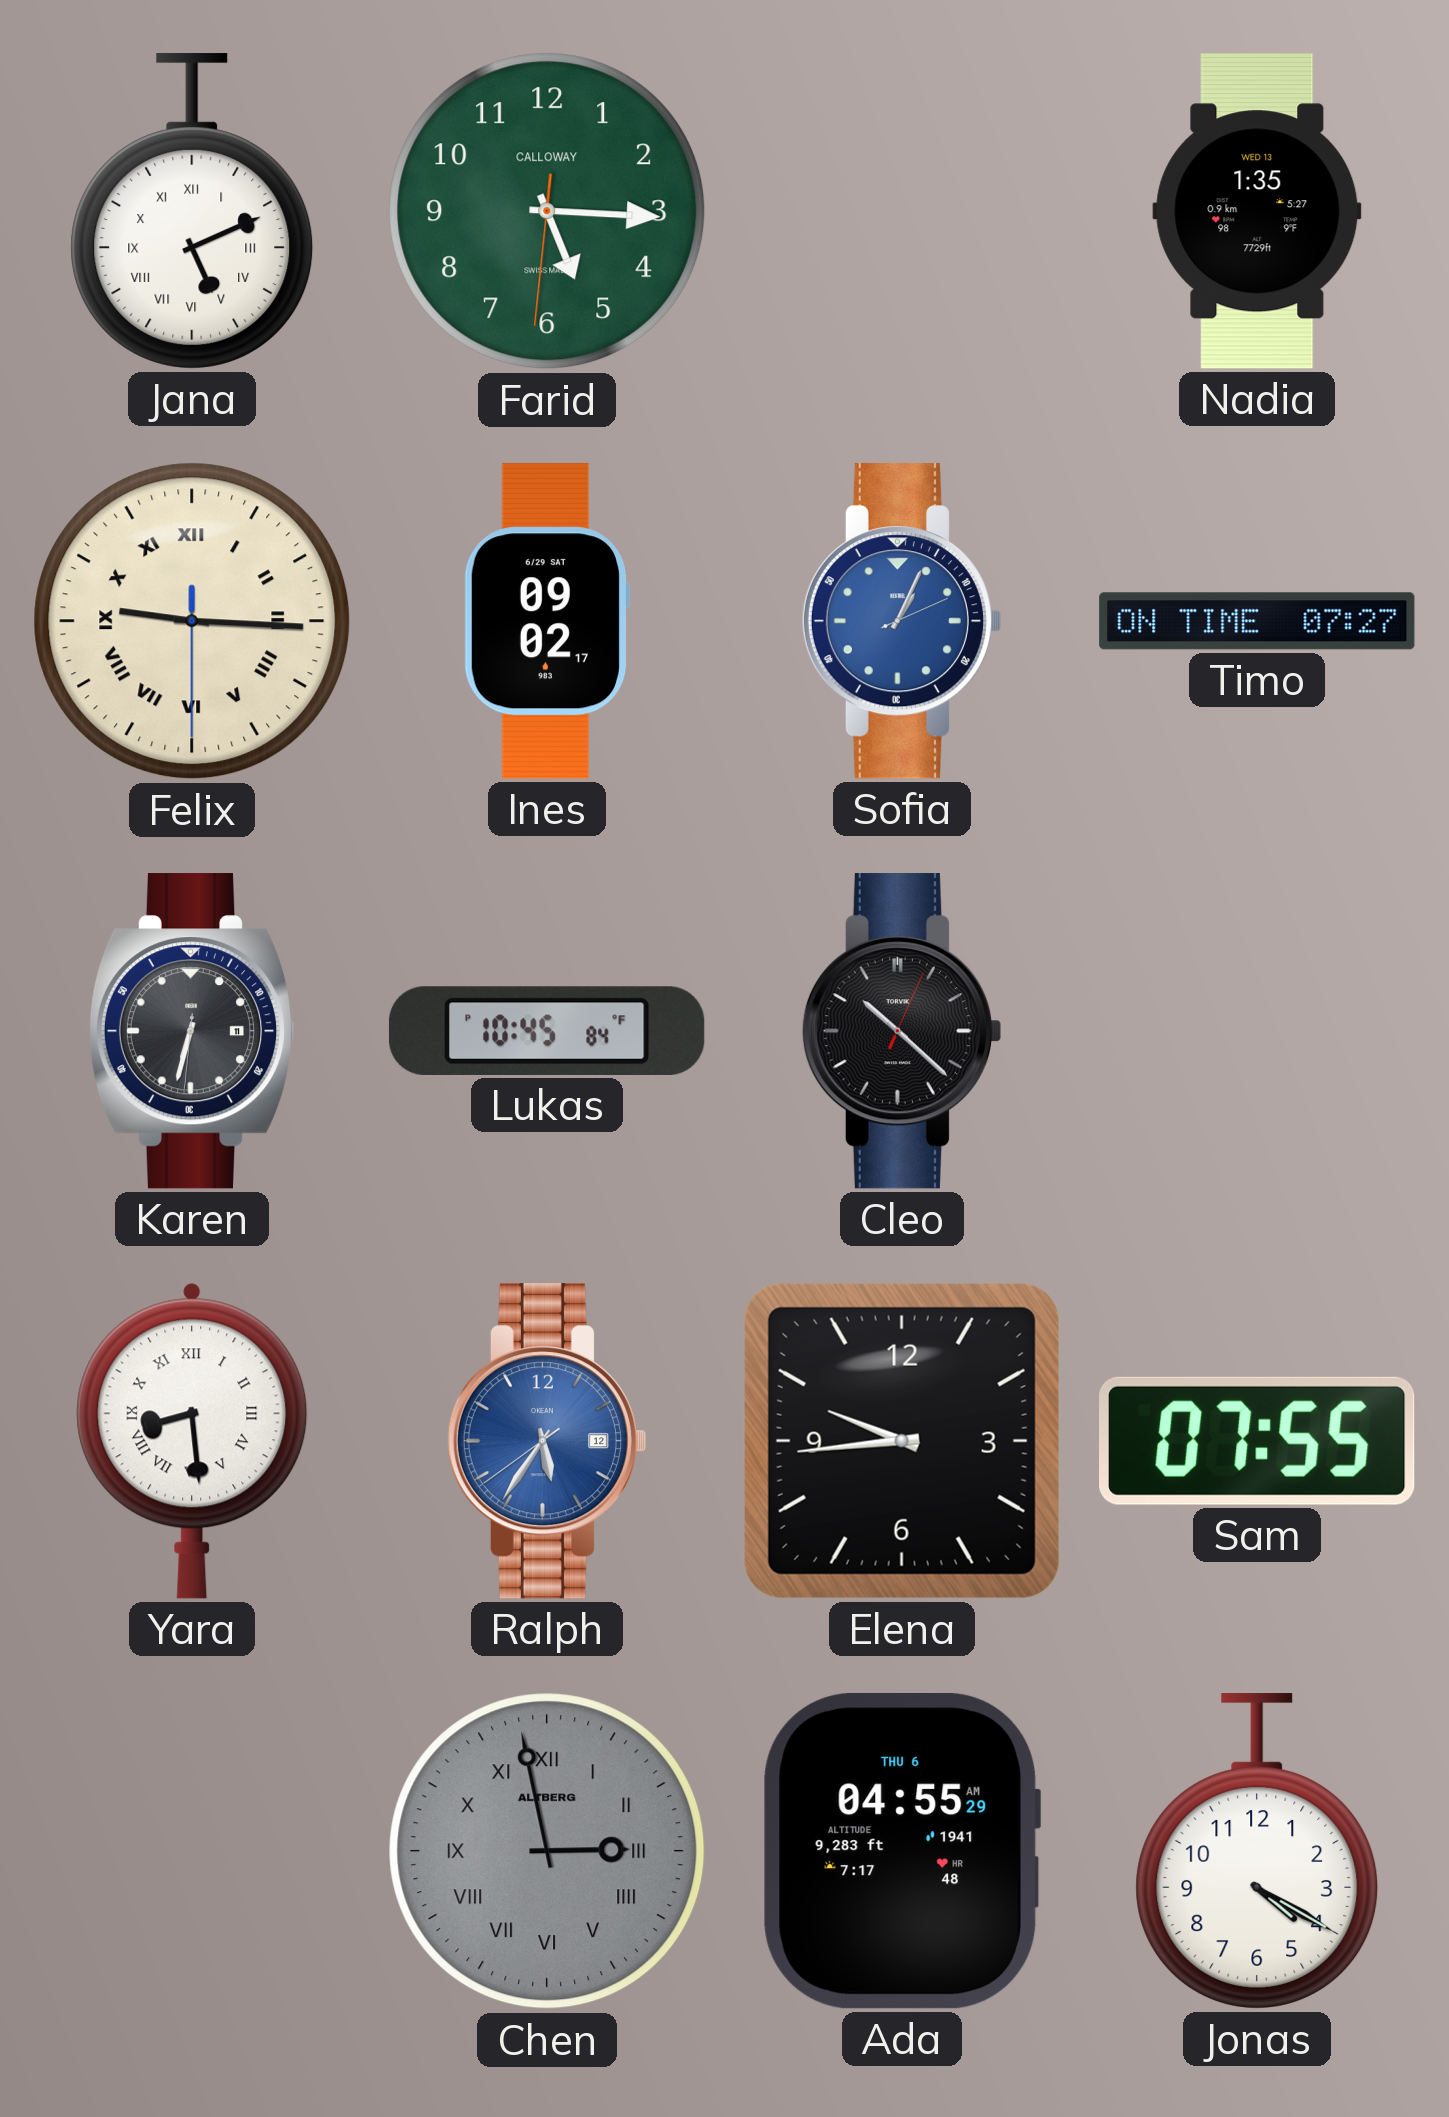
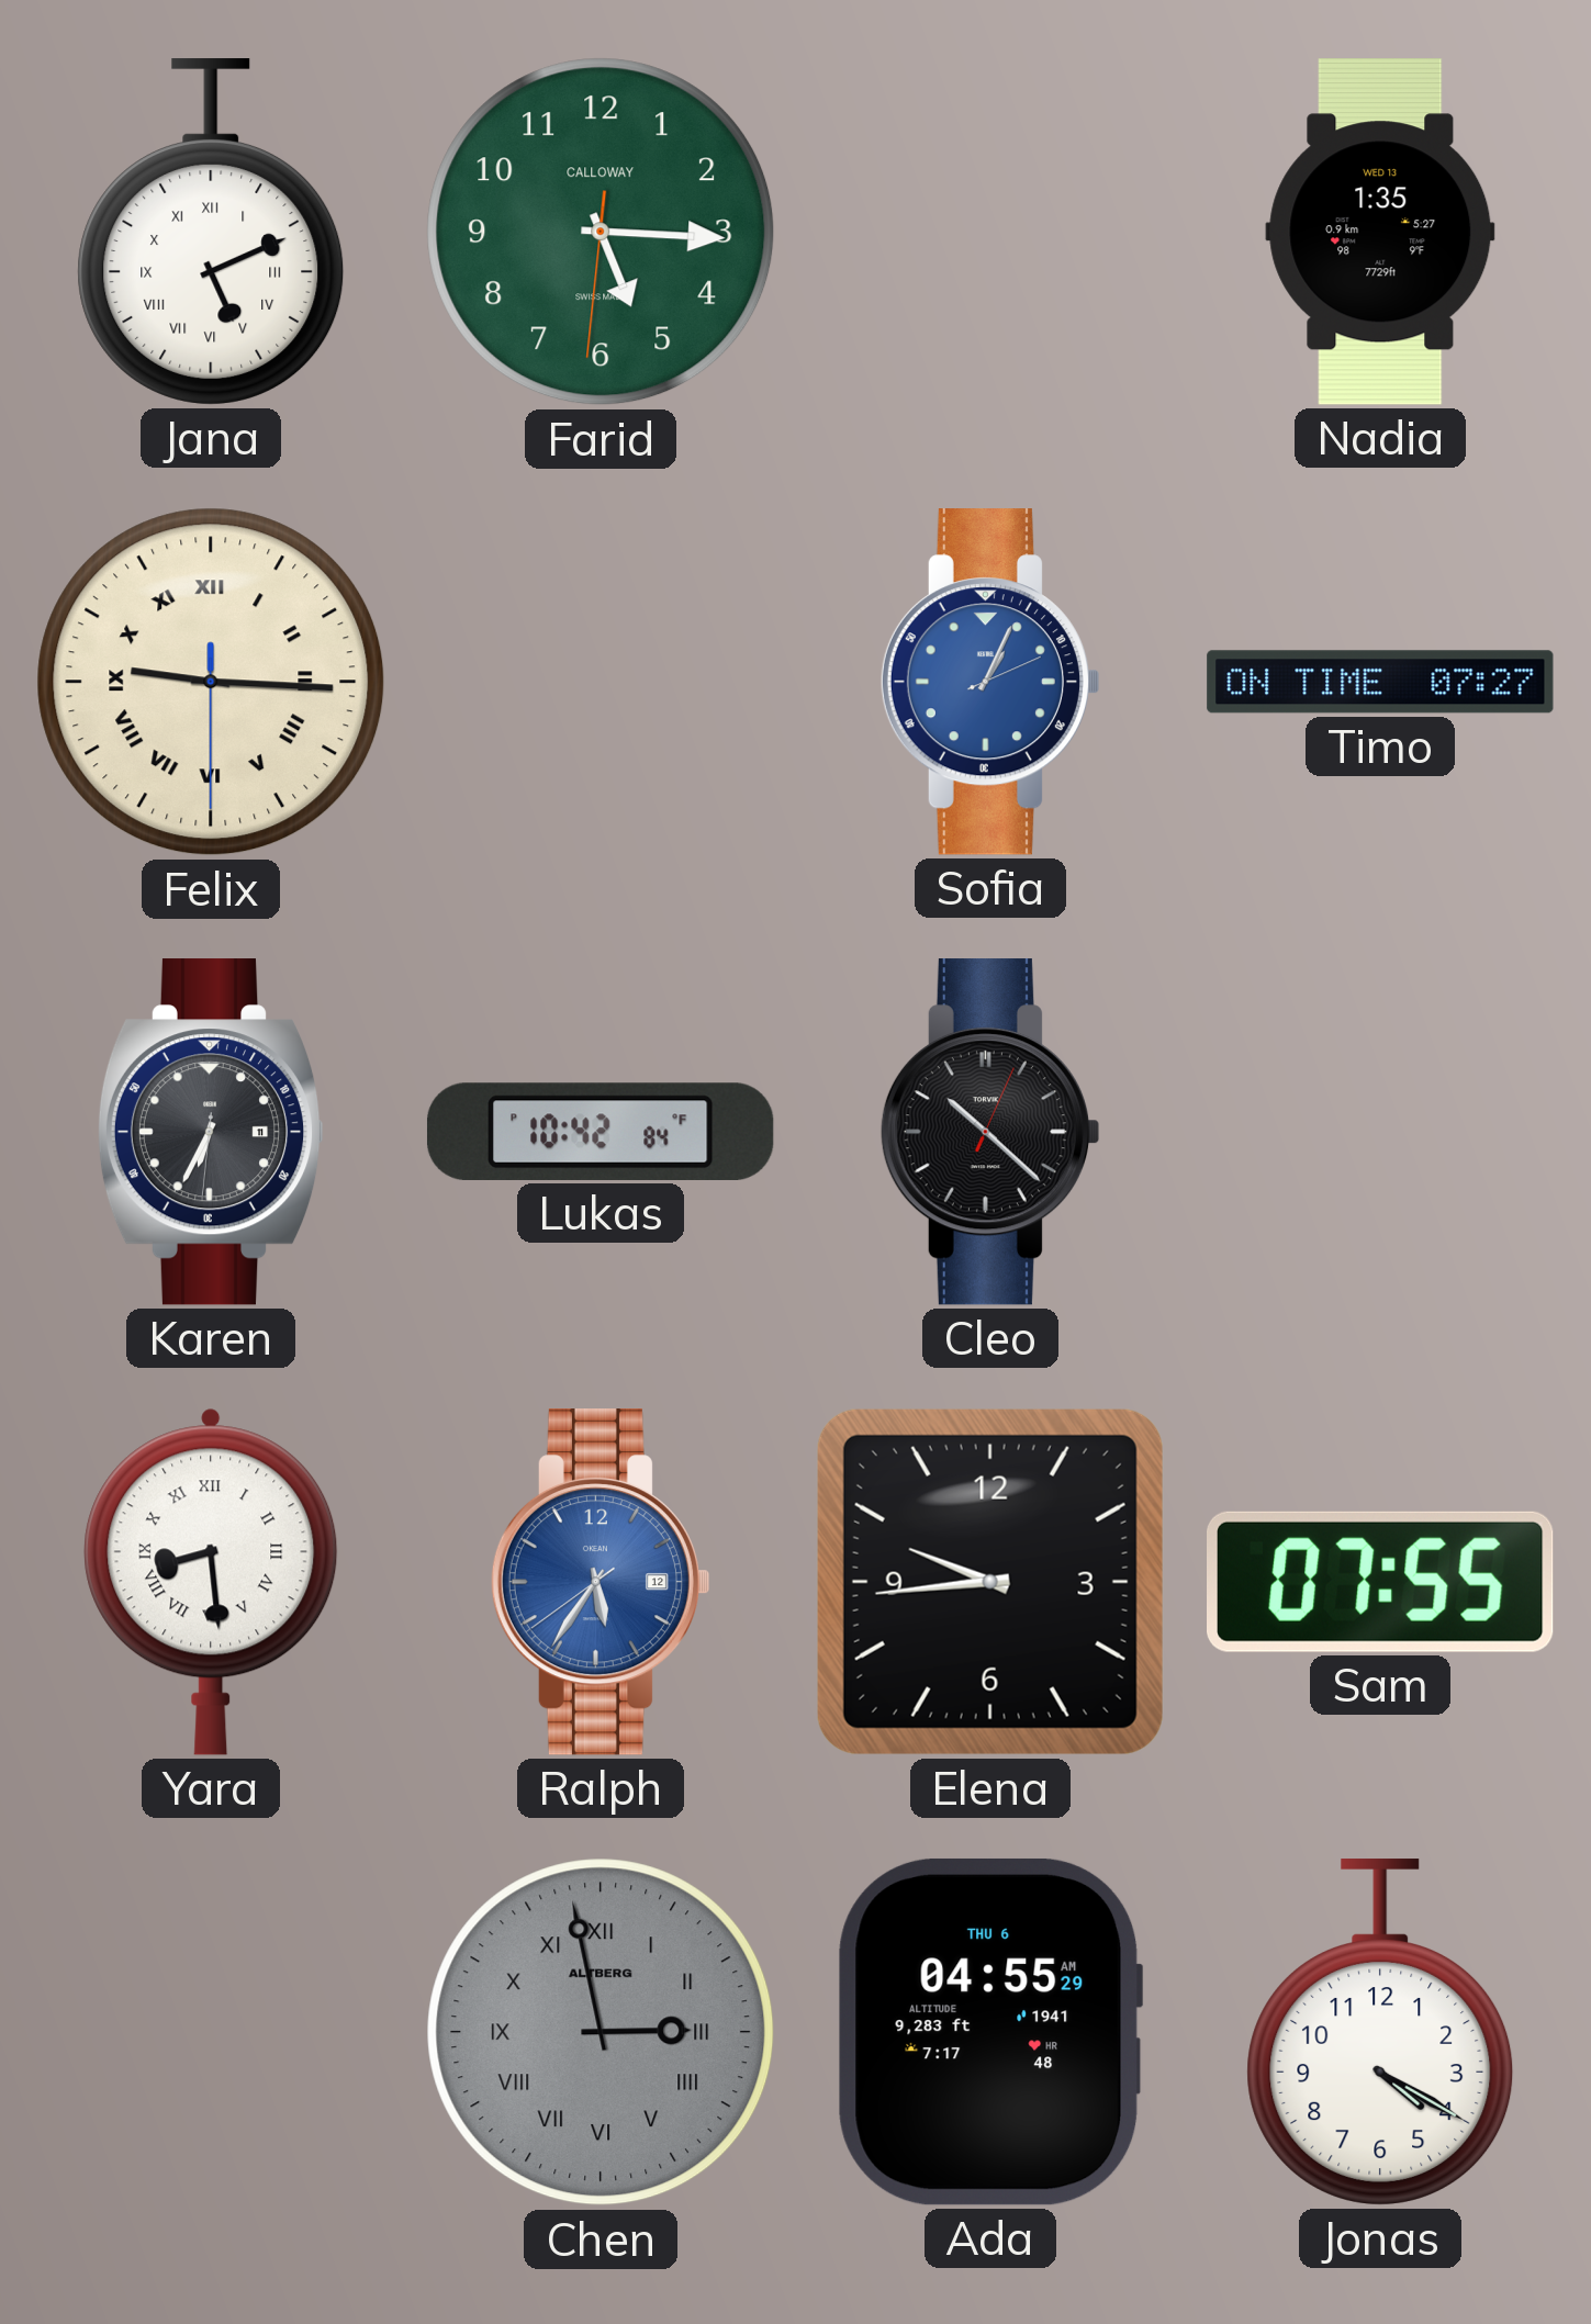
Ines: 09:02 -> none
Karen: 6:32 -> 6:34
Lukas: 10:45 -> 10:42
